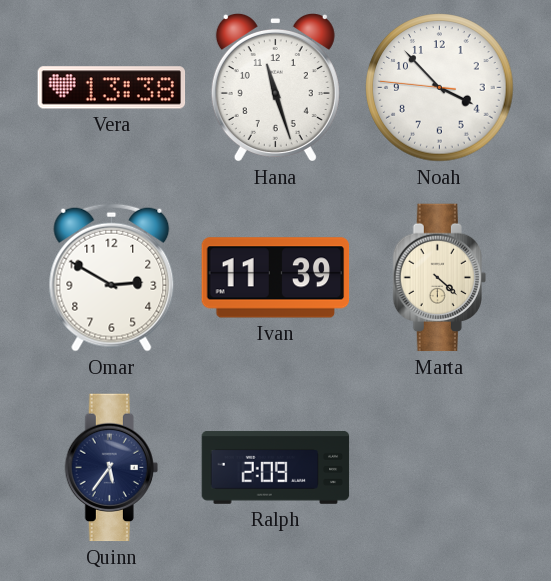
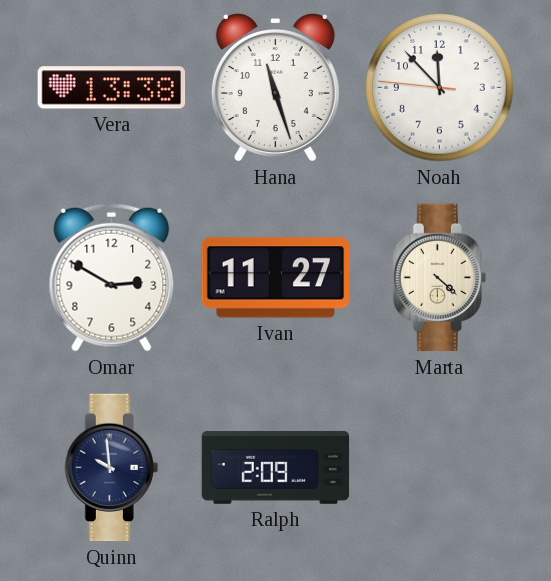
Noah: 3:52 -> 11:52
Ivan: 11:39 -> 11:27
Quinn: 5:36 -> 9:59
